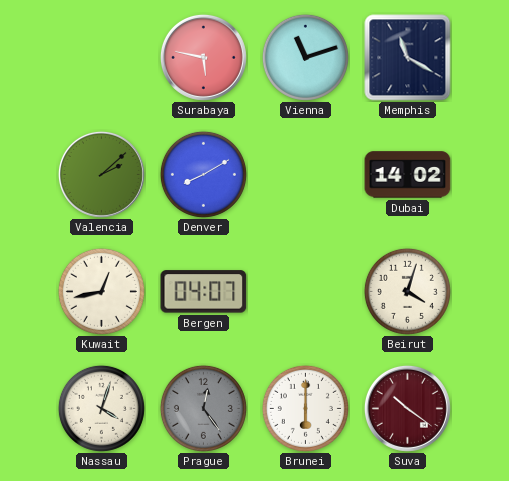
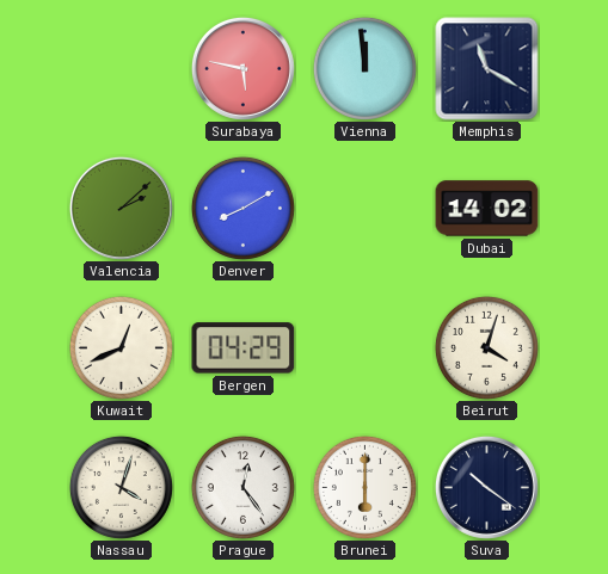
Vienna: 11:12 -> 11:59
Kuwait: 12:43 -> 12:41
Bergen: 04:07 -> 04:29
Prague dial: grey -> white
Suva dial: burgundy -> navy
